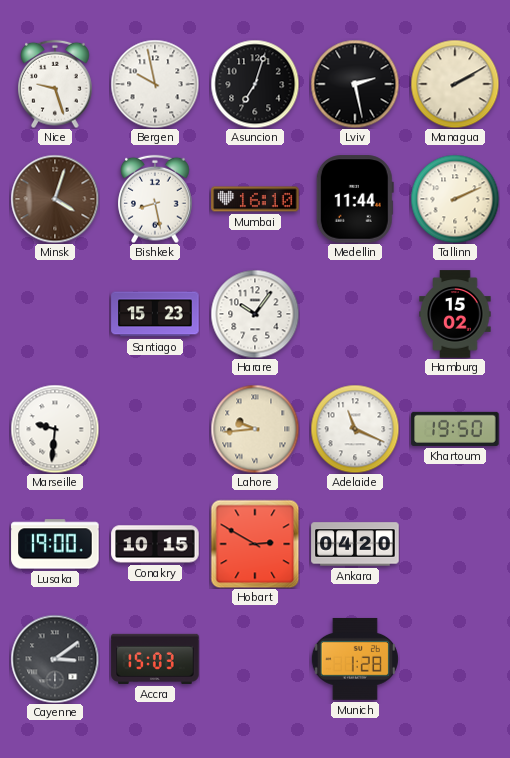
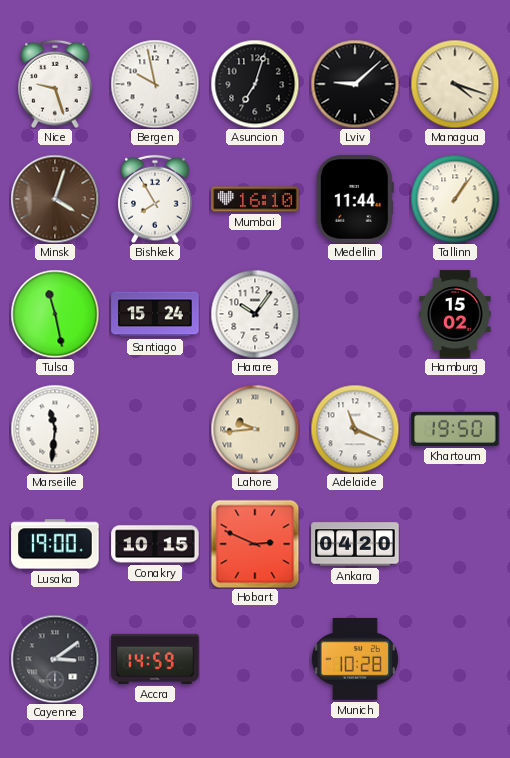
Lviv: 2:28 -> 9:08
Managua: 2:10 -> 4:18
Bishkek: 8:28 -> 7:55
Tallinn: 2:11 -> 1:06
Tulsa: none -> 11:28
Santiago: 15:23 -> 15:24
Marseille: 9:31 -> 11:31
Hobart: 2:50 -> 2:49
Accra: 15:03 -> 14:59
Munich: 1:28 -> 10:28
